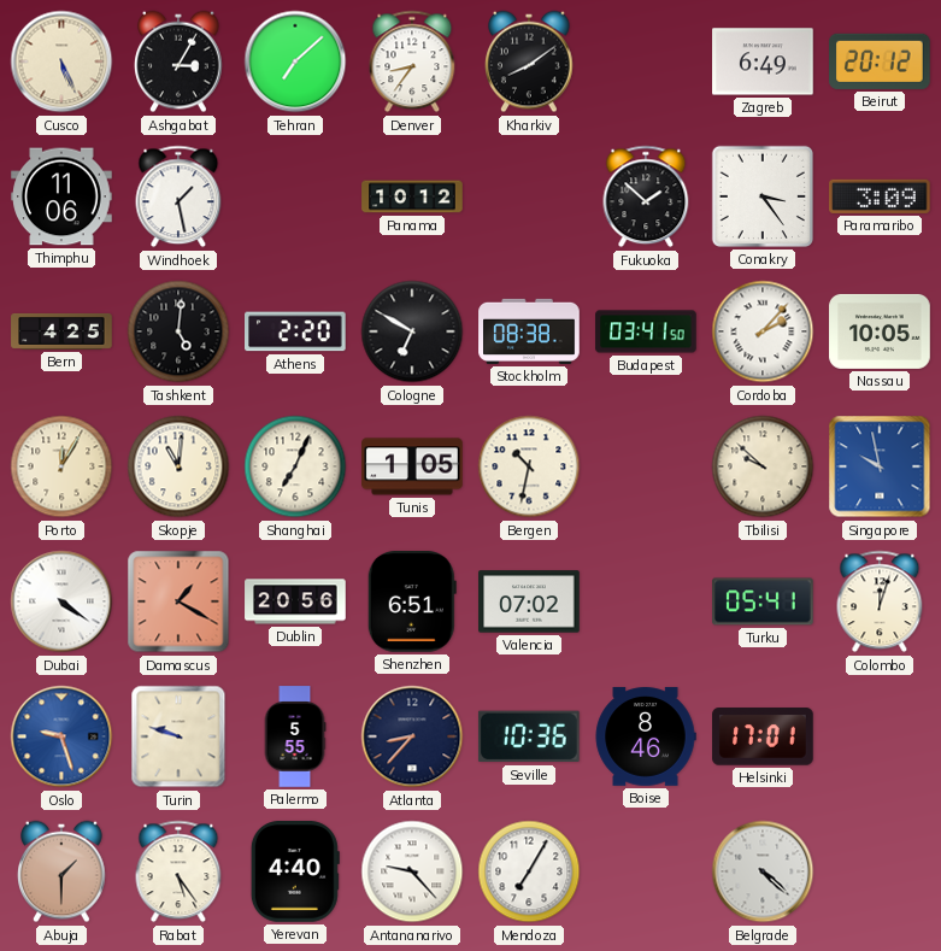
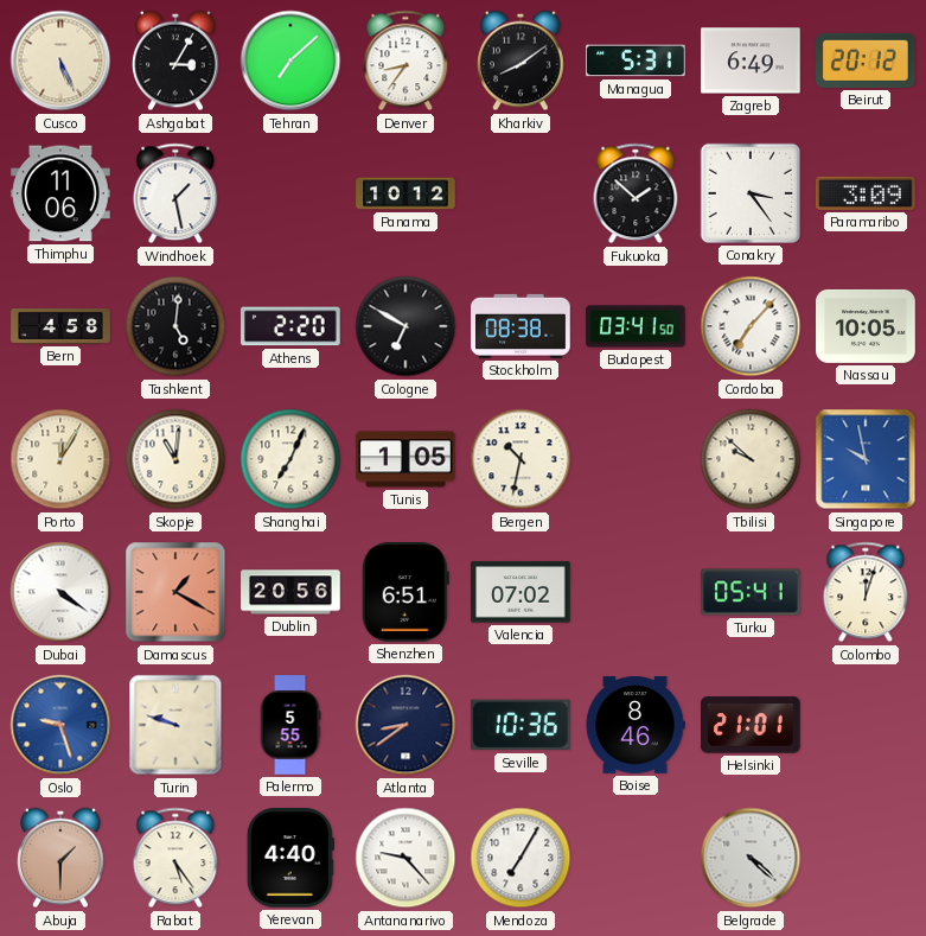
Managua: none -> 5:31
Bern: 4:25 -> 4:58
Cordoba: 2:07 -> 7:07
Atlanta: 8:37 -> 8:39
Helsinki: 17:01 -> 21:01
